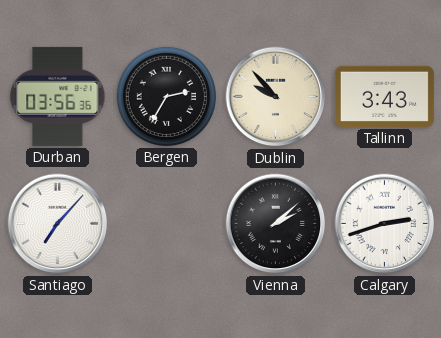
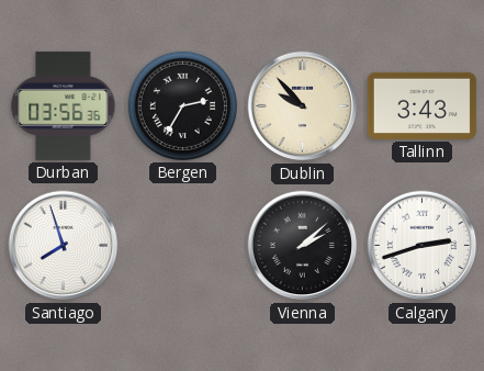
Santiago: 7:07 -> 7:57
